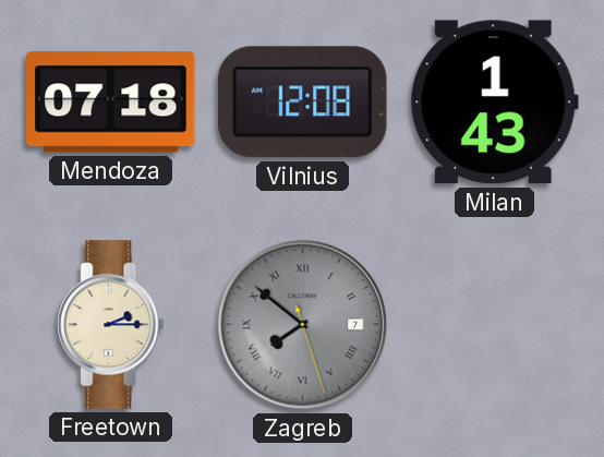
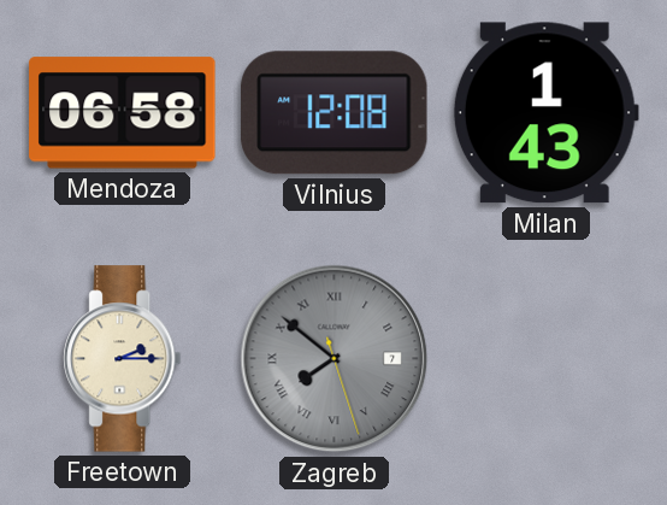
Mendoza: 07:18 -> 06:58
